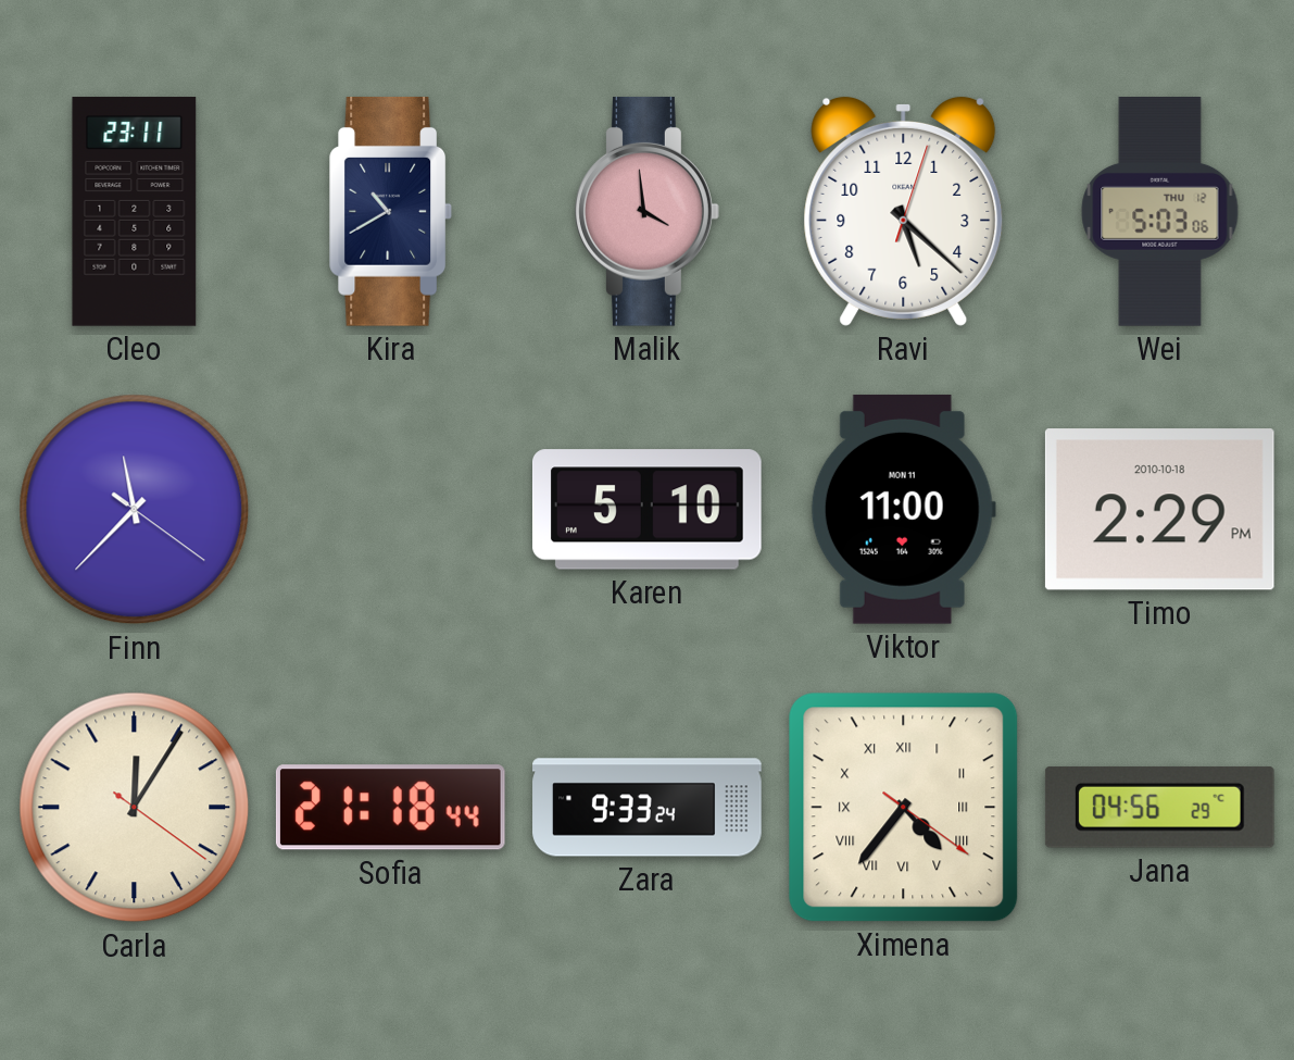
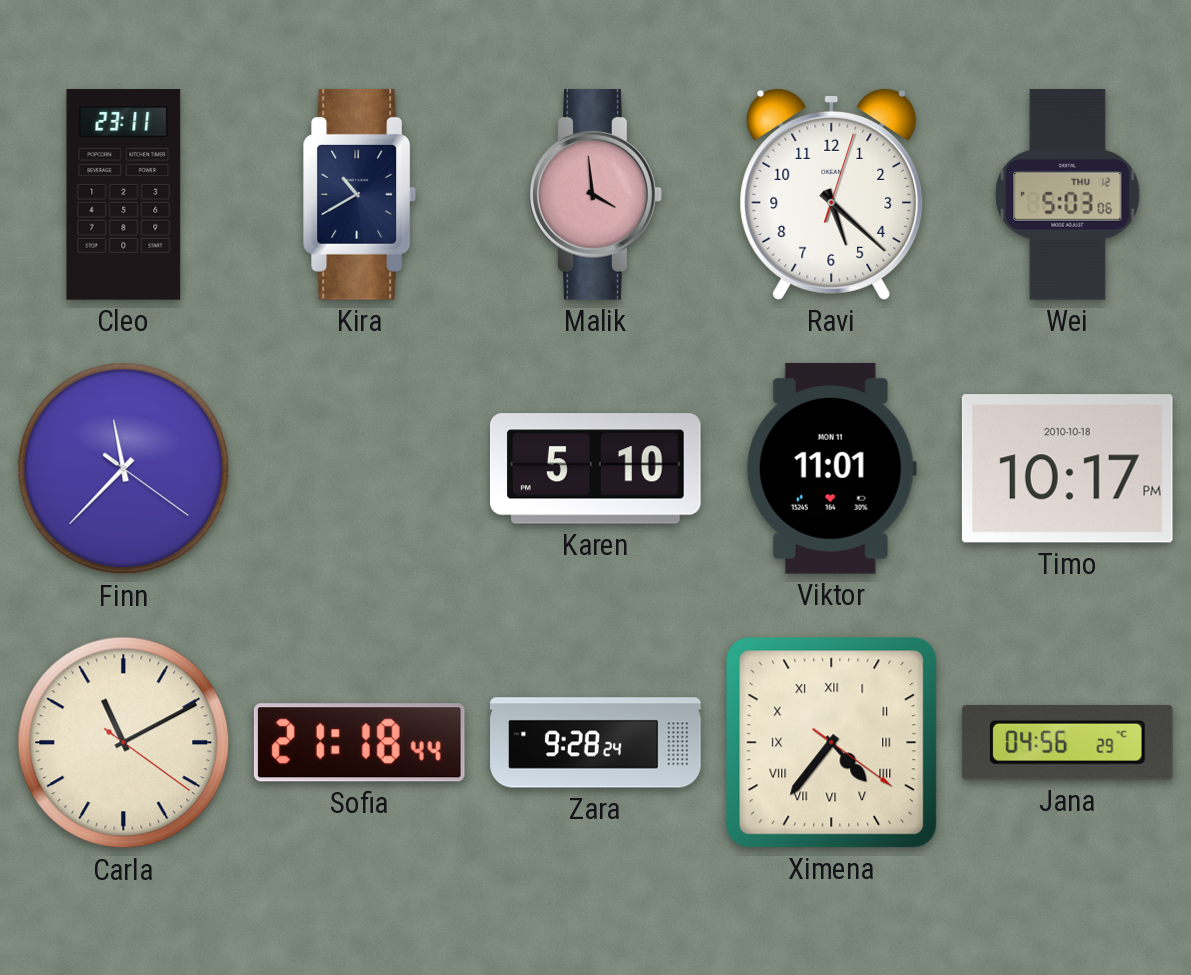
Viktor: 11:00 -> 11:01
Timo: 2:29 -> 10:17
Carla: 12:05 -> 11:10
Zara: 9:33 -> 9:28
